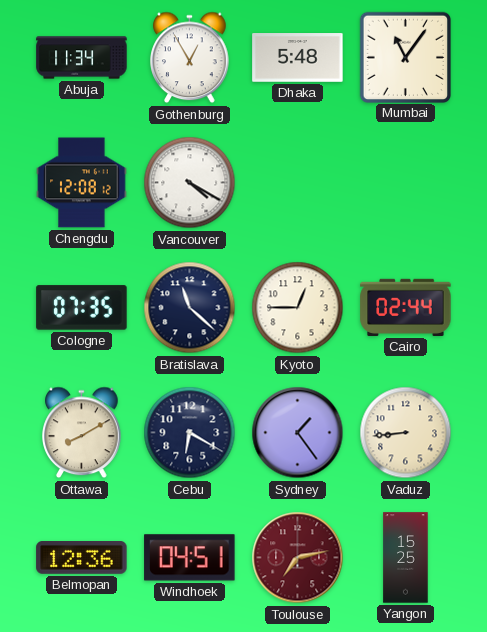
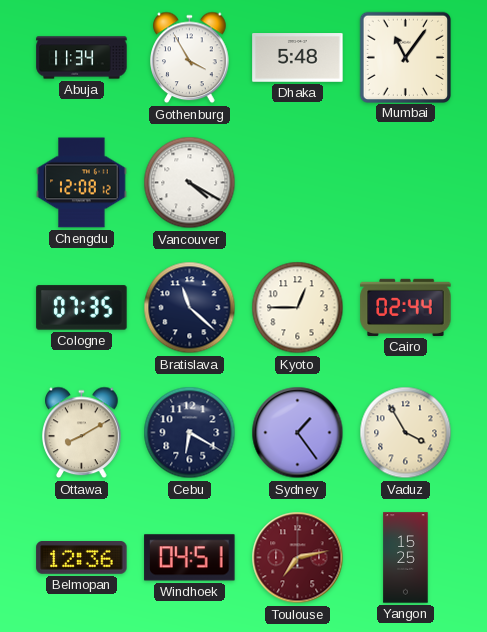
Gothenburg: 12:55 -> 3:55
Vaduz: 8:44 -> 3:55
